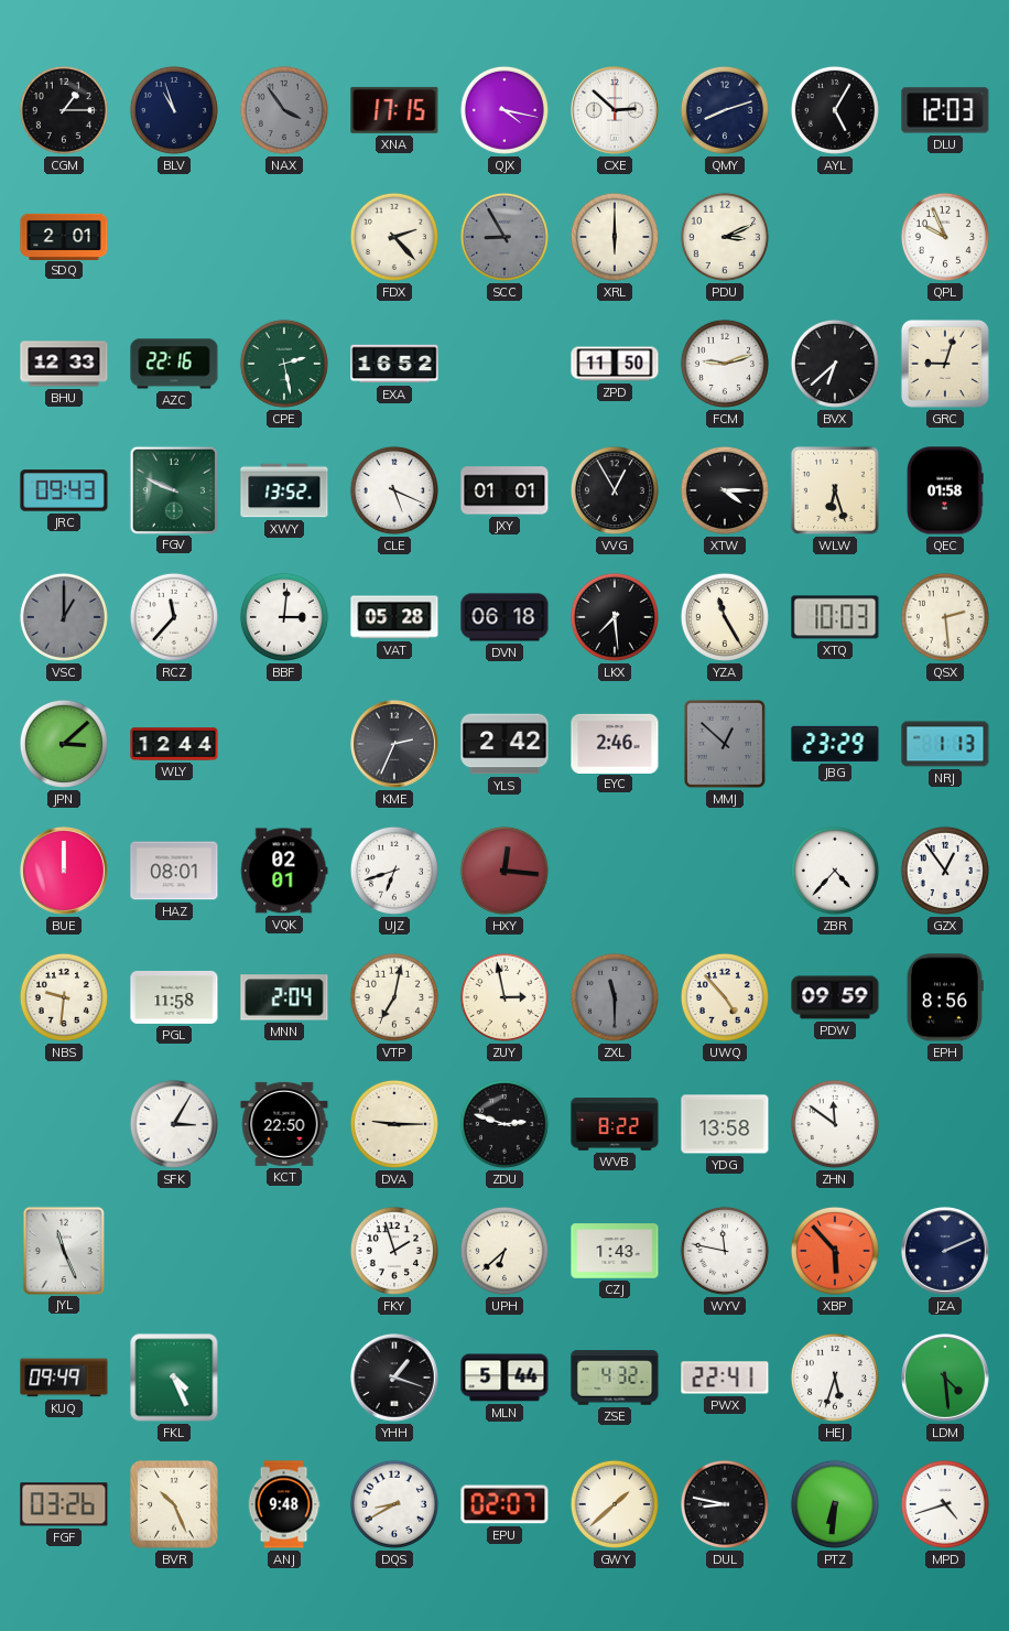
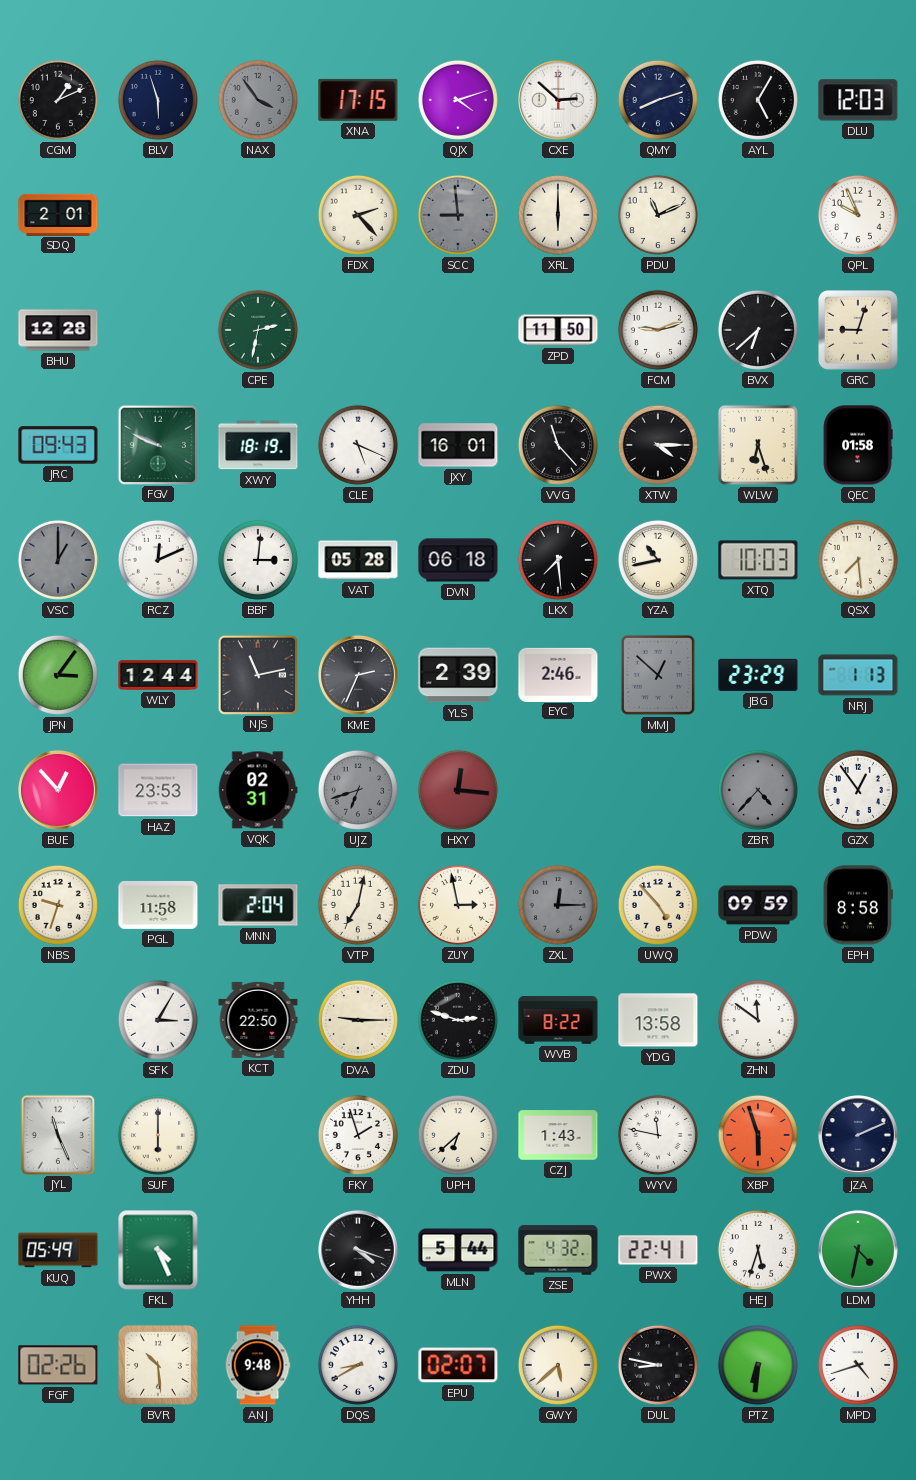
CGM: 1:15 -> 1:11
BLV: 10:57 -> 5:57
QJX: 4:17 -> 4:12
SCC: 8:55 -> 8:59
PDU: 3:11 -> 11:11
BHU: 12:33 -> 12:28
AZC: 22:16 -> none
CPE: 2:28 -> 2:32
EXA: 16:52 -> none
XWY: 13:52 -> 18:19
JXY: 01:01 -> 16:01
VVG: 12:55 -> 11:23
RCZ: 11:37 -> 12:11
YZA: 11:25 -> 10:43
QSX: 2:29 -> 7:29
JPN: 3:08 -> 3:06
NJS: none -> 11:13
YLS: 2:42 -> 2:39
BUE: 12:00 -> 12:53
HAZ: 08:01 -> 23:53
VQK: 02:01 -> 02:31
UJZ dial: white -> grey
ZBR dial: white -> grey
NBS: 9:31 -> 9:33
ZXL: 11:30 -> 12:15
EPH: 8:56 -> 8:58
SUF: none -> 6:00
XBP: 5:53 -> 5:57
KUQ: 09:49 -> 05:49
YHH: 1:18 -> 4:18
LDM: 4:29 -> 4:32
FGF: 03:26 -> 02:26
BVR: 10:26 -> 10:29
GWY: 1:38 -> 5:38
